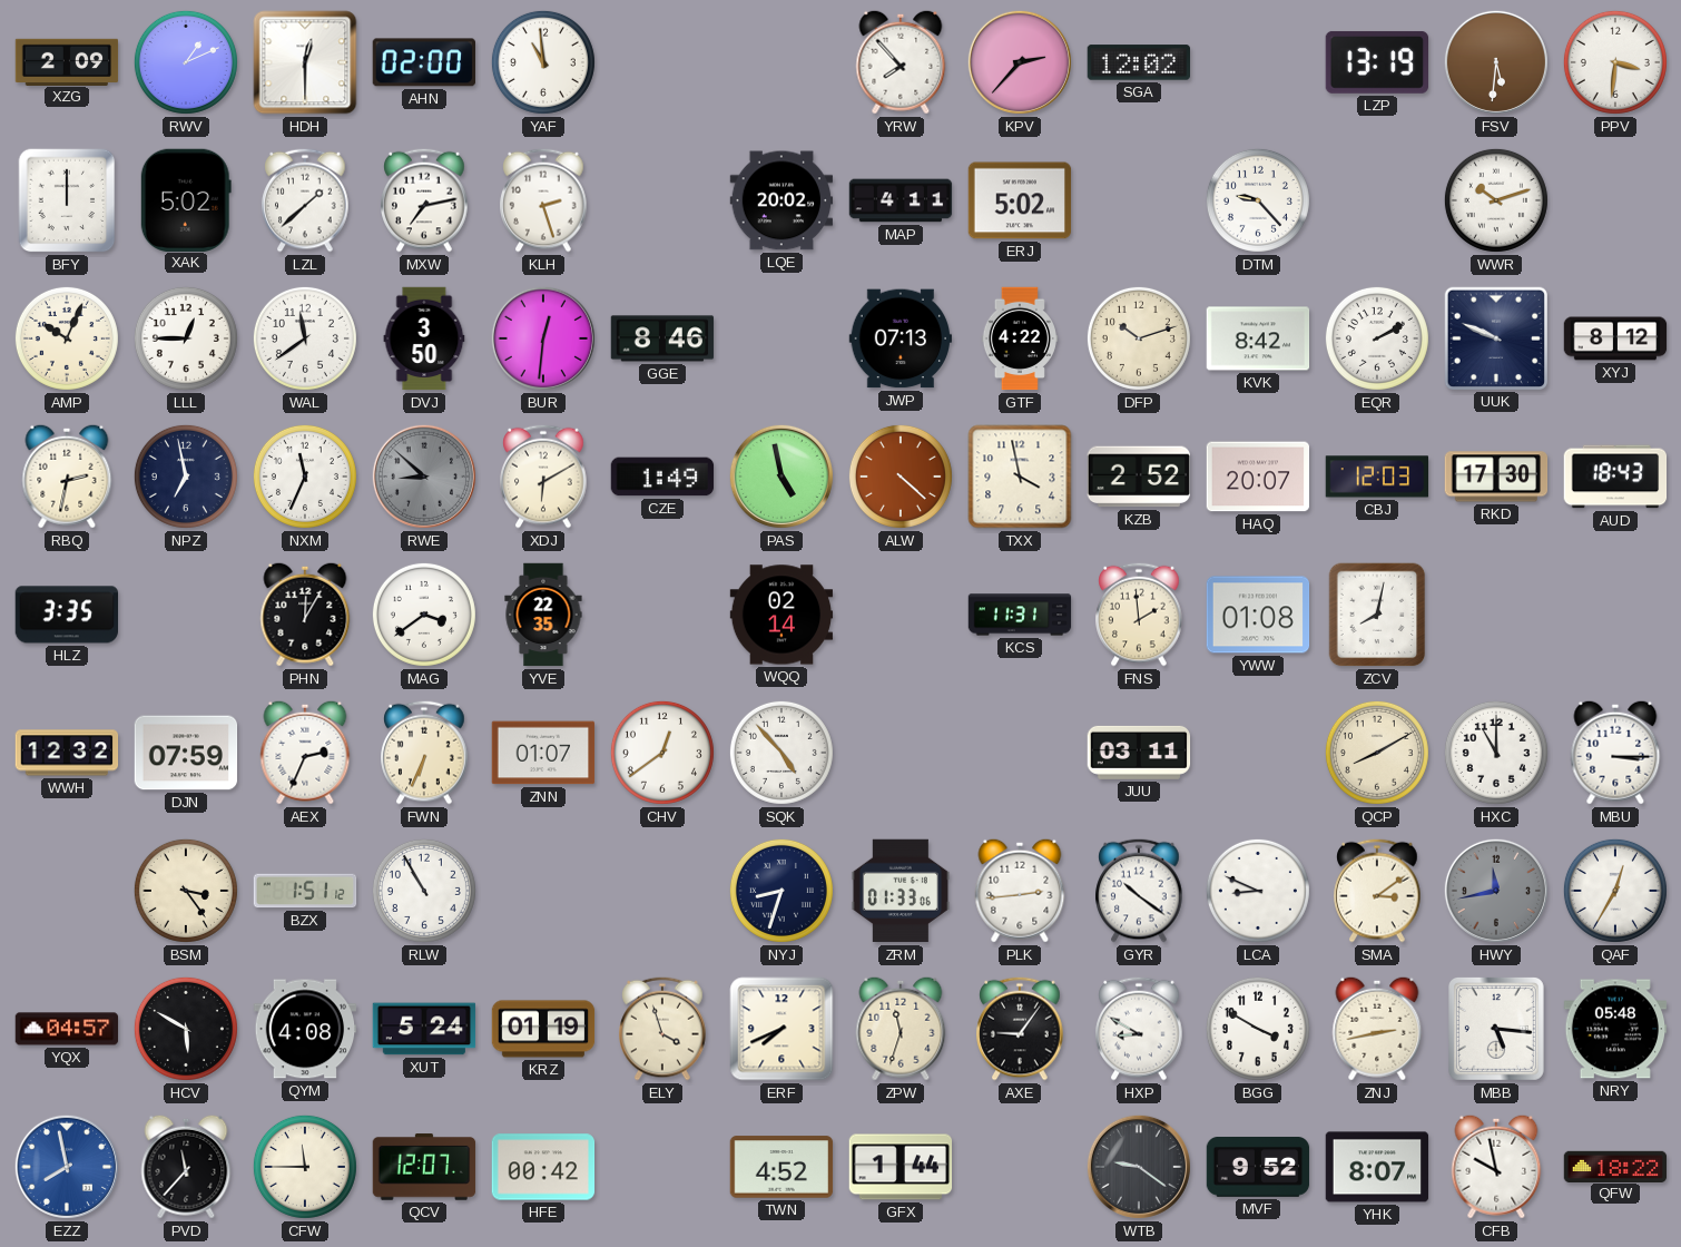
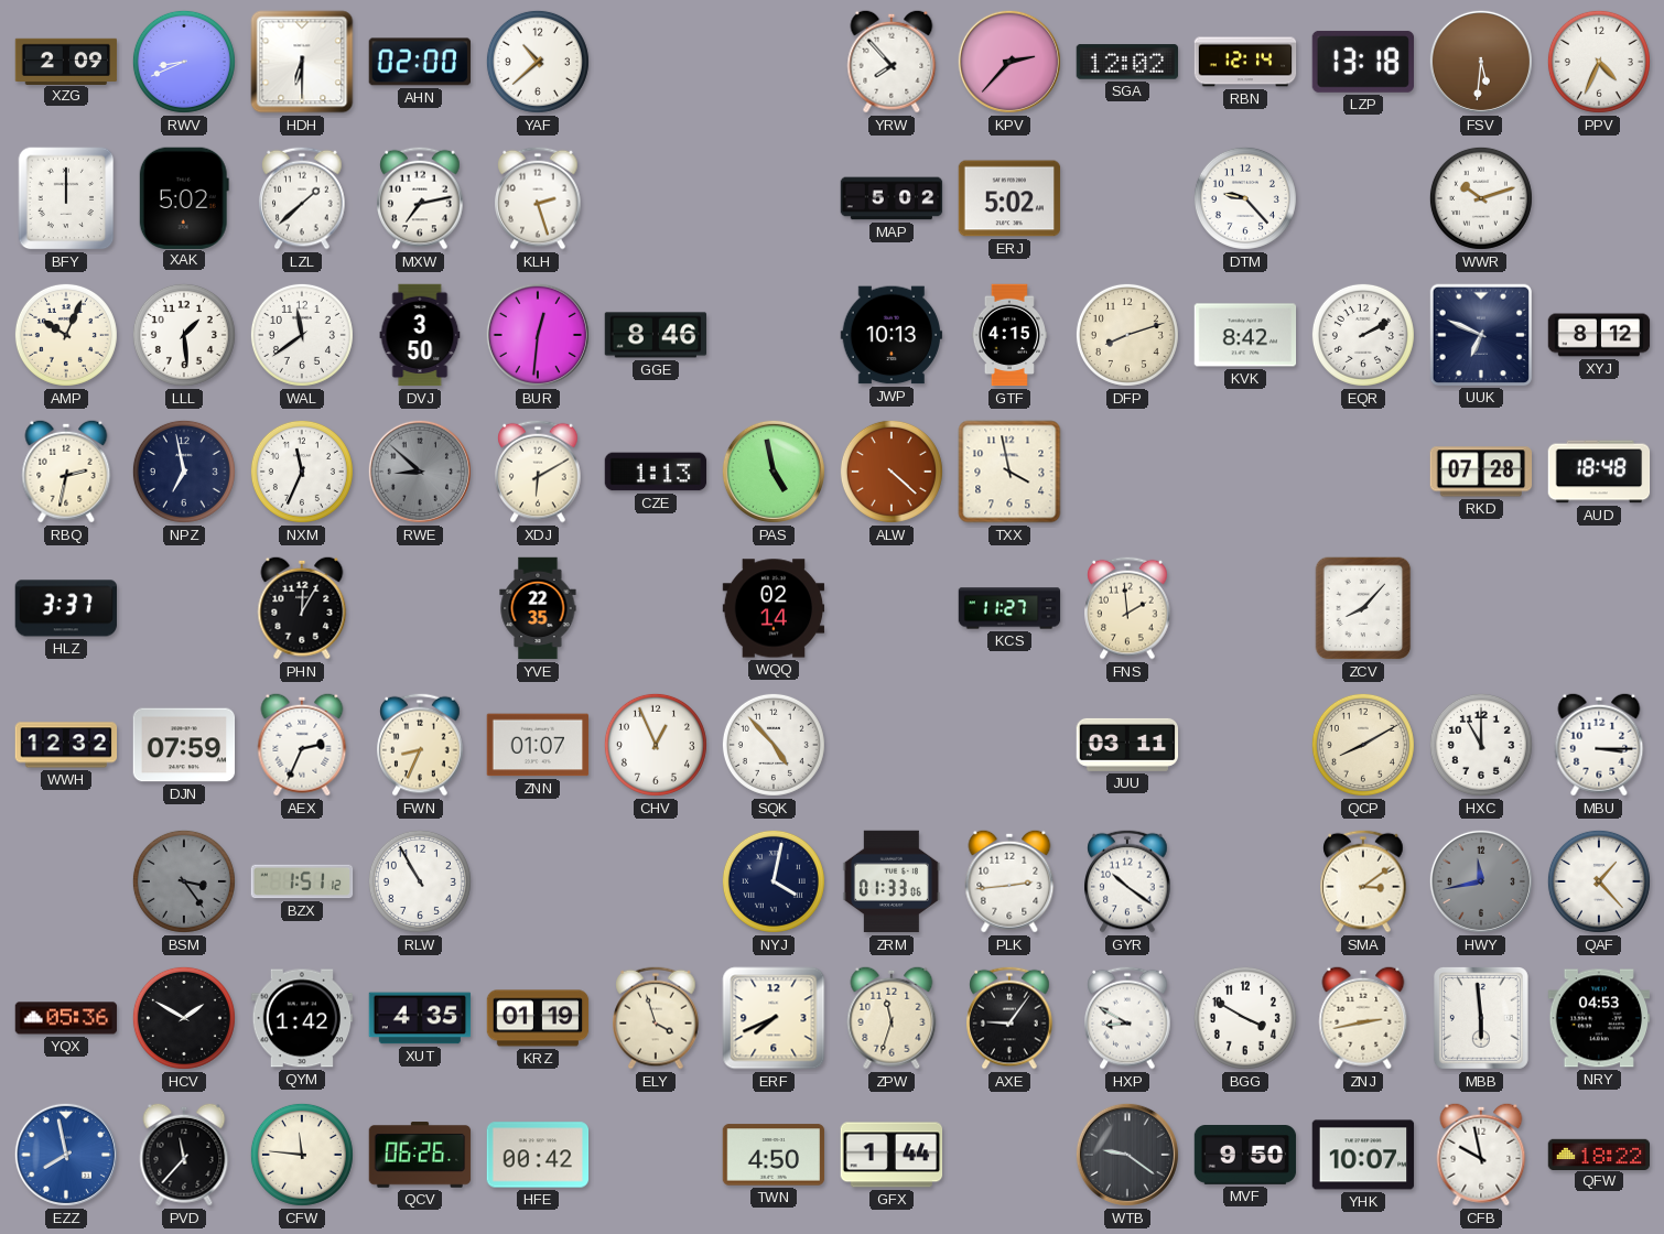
RWV: 1:11 -> 8:41
HDH: 12:30 -> 6:30
YAF: 10:59 -> 10:38
RBN: none -> 12:14
LZP: 13:19 -> 13:18
PPV: 3:31 -> 4:34
LQE: 20:02 -> none
MAP: 4:11 -> 5:02
LLL: 12:45 -> 1:29
JWP: 07:13 -> 10:13
GTF: 4:22 -> 4:15
DFP: 10:12 -> 8:12
UUK: 9:49 -> 6:49
CZE: 1:49 -> 1:13
KZB: 2:52 -> none
HAQ: 20:07 -> none
CBJ: 12:03 -> none
RKD: 17:30 -> 07:28
AUD: 18:43 -> 18:48
HLZ: 3:35 -> 3:37
MAG: 3:39 -> none
KCS: 11:31 -> 11:27
YWW: 01:08 -> none
ZCV: 8:02 -> 8:07
FWN: 6:34 -> 8:34
CHV: 12:39 -> 12:56
BSM dial: cream -> grey
NYJ: 8:33 -> 4:02
LCA: 8:49 -> none
QAF: 12:35 -> 1:23
YQX: 04:57 -> 05:36
HCV: 5:50 -> 1:50
QYM: 4:08 -> 1:42
XUT: 5:24 -> 4:35
MBB: 5:16 -> 5:59
NRY: 05:48 -> 04:53
CFW: 11:45 -> 11:46
QCV: 12:07 -> 06:26
TWN: 4:52 -> 4:50
MVF: 9:52 -> 9:50
YHK: 8:07 -> 10:07
